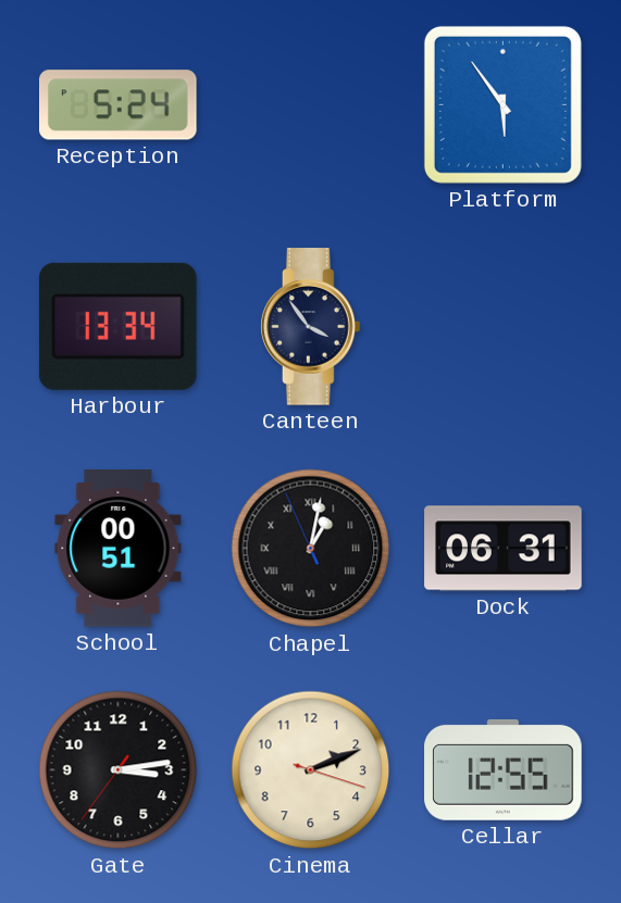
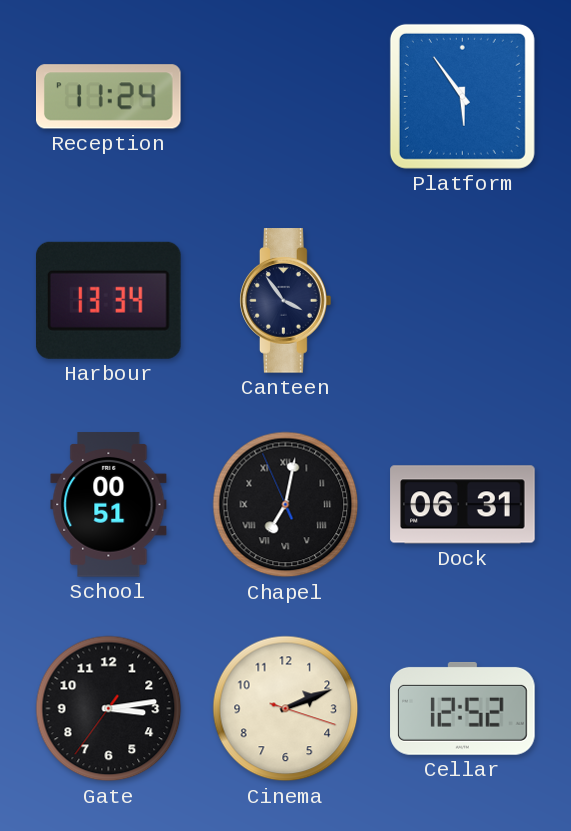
Reception: 5:24 -> 11:24
Chapel: 1:01 -> 7:01
Cellar: 12:55 -> 12:52
